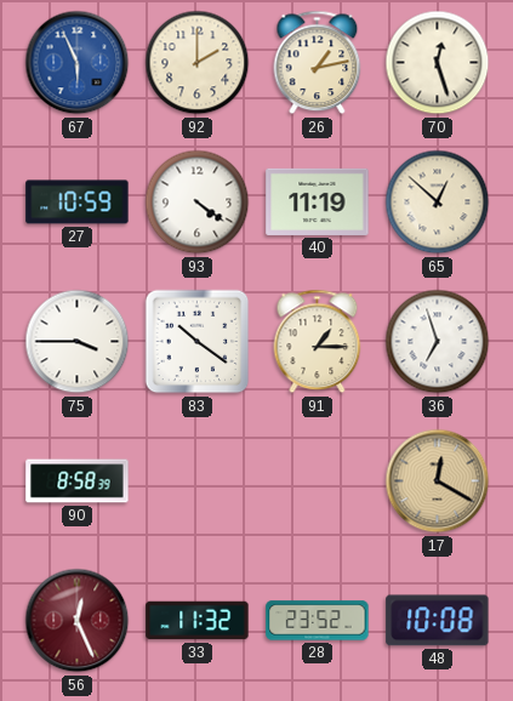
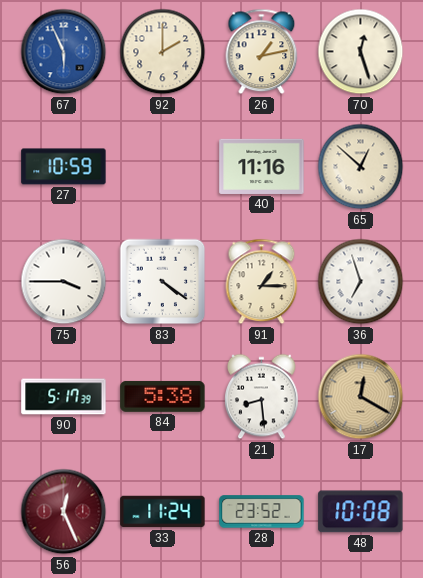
93: 4:21 -> none
40: 11:19 -> 11:16
83: 10:21 -> 4:21
90: 8:58 -> 5:17
84: none -> 5:38
21: none -> 8:29
33: 11:32 -> 11:24
